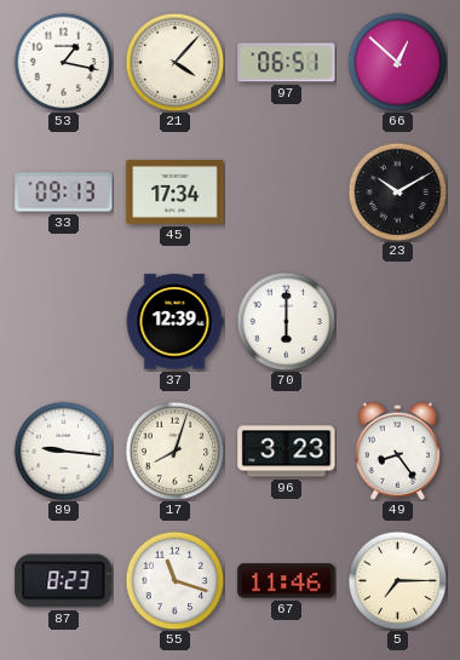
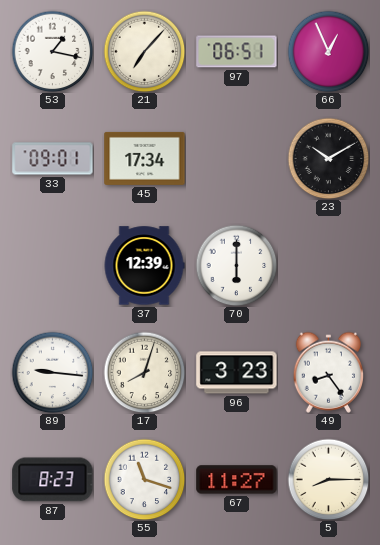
21: 4:07 -> 7:07
66: 12:52 -> 12:56
33: 09:13 -> 09:01
67: 11:46 -> 11:27
5: 7:15 -> 8:15
